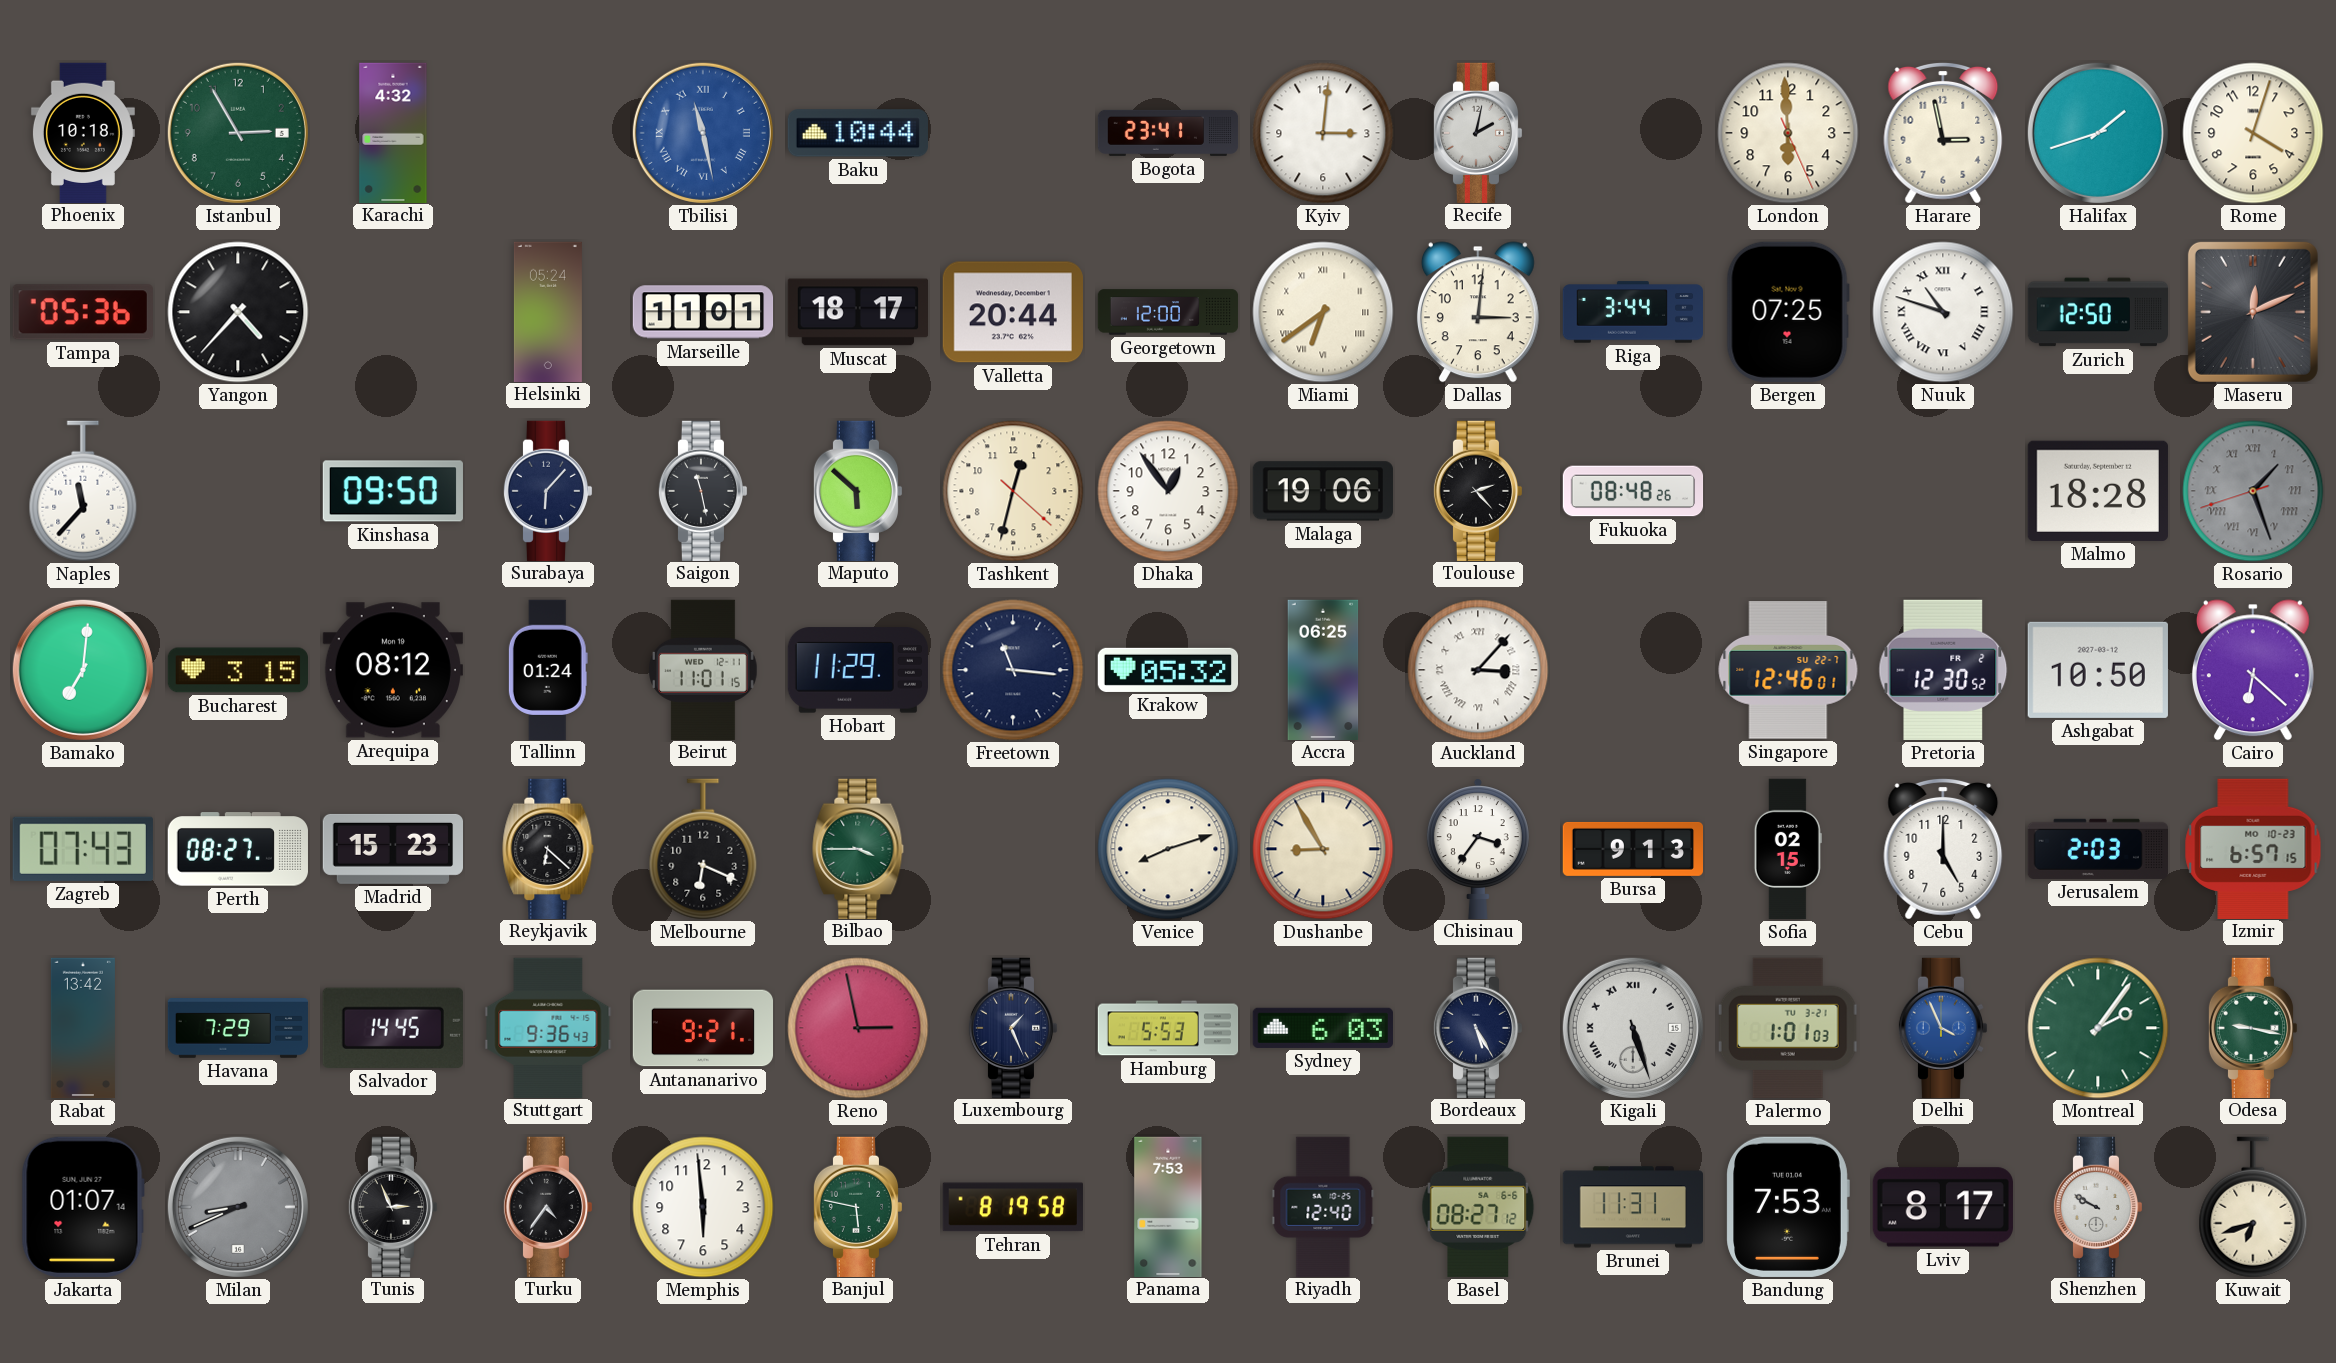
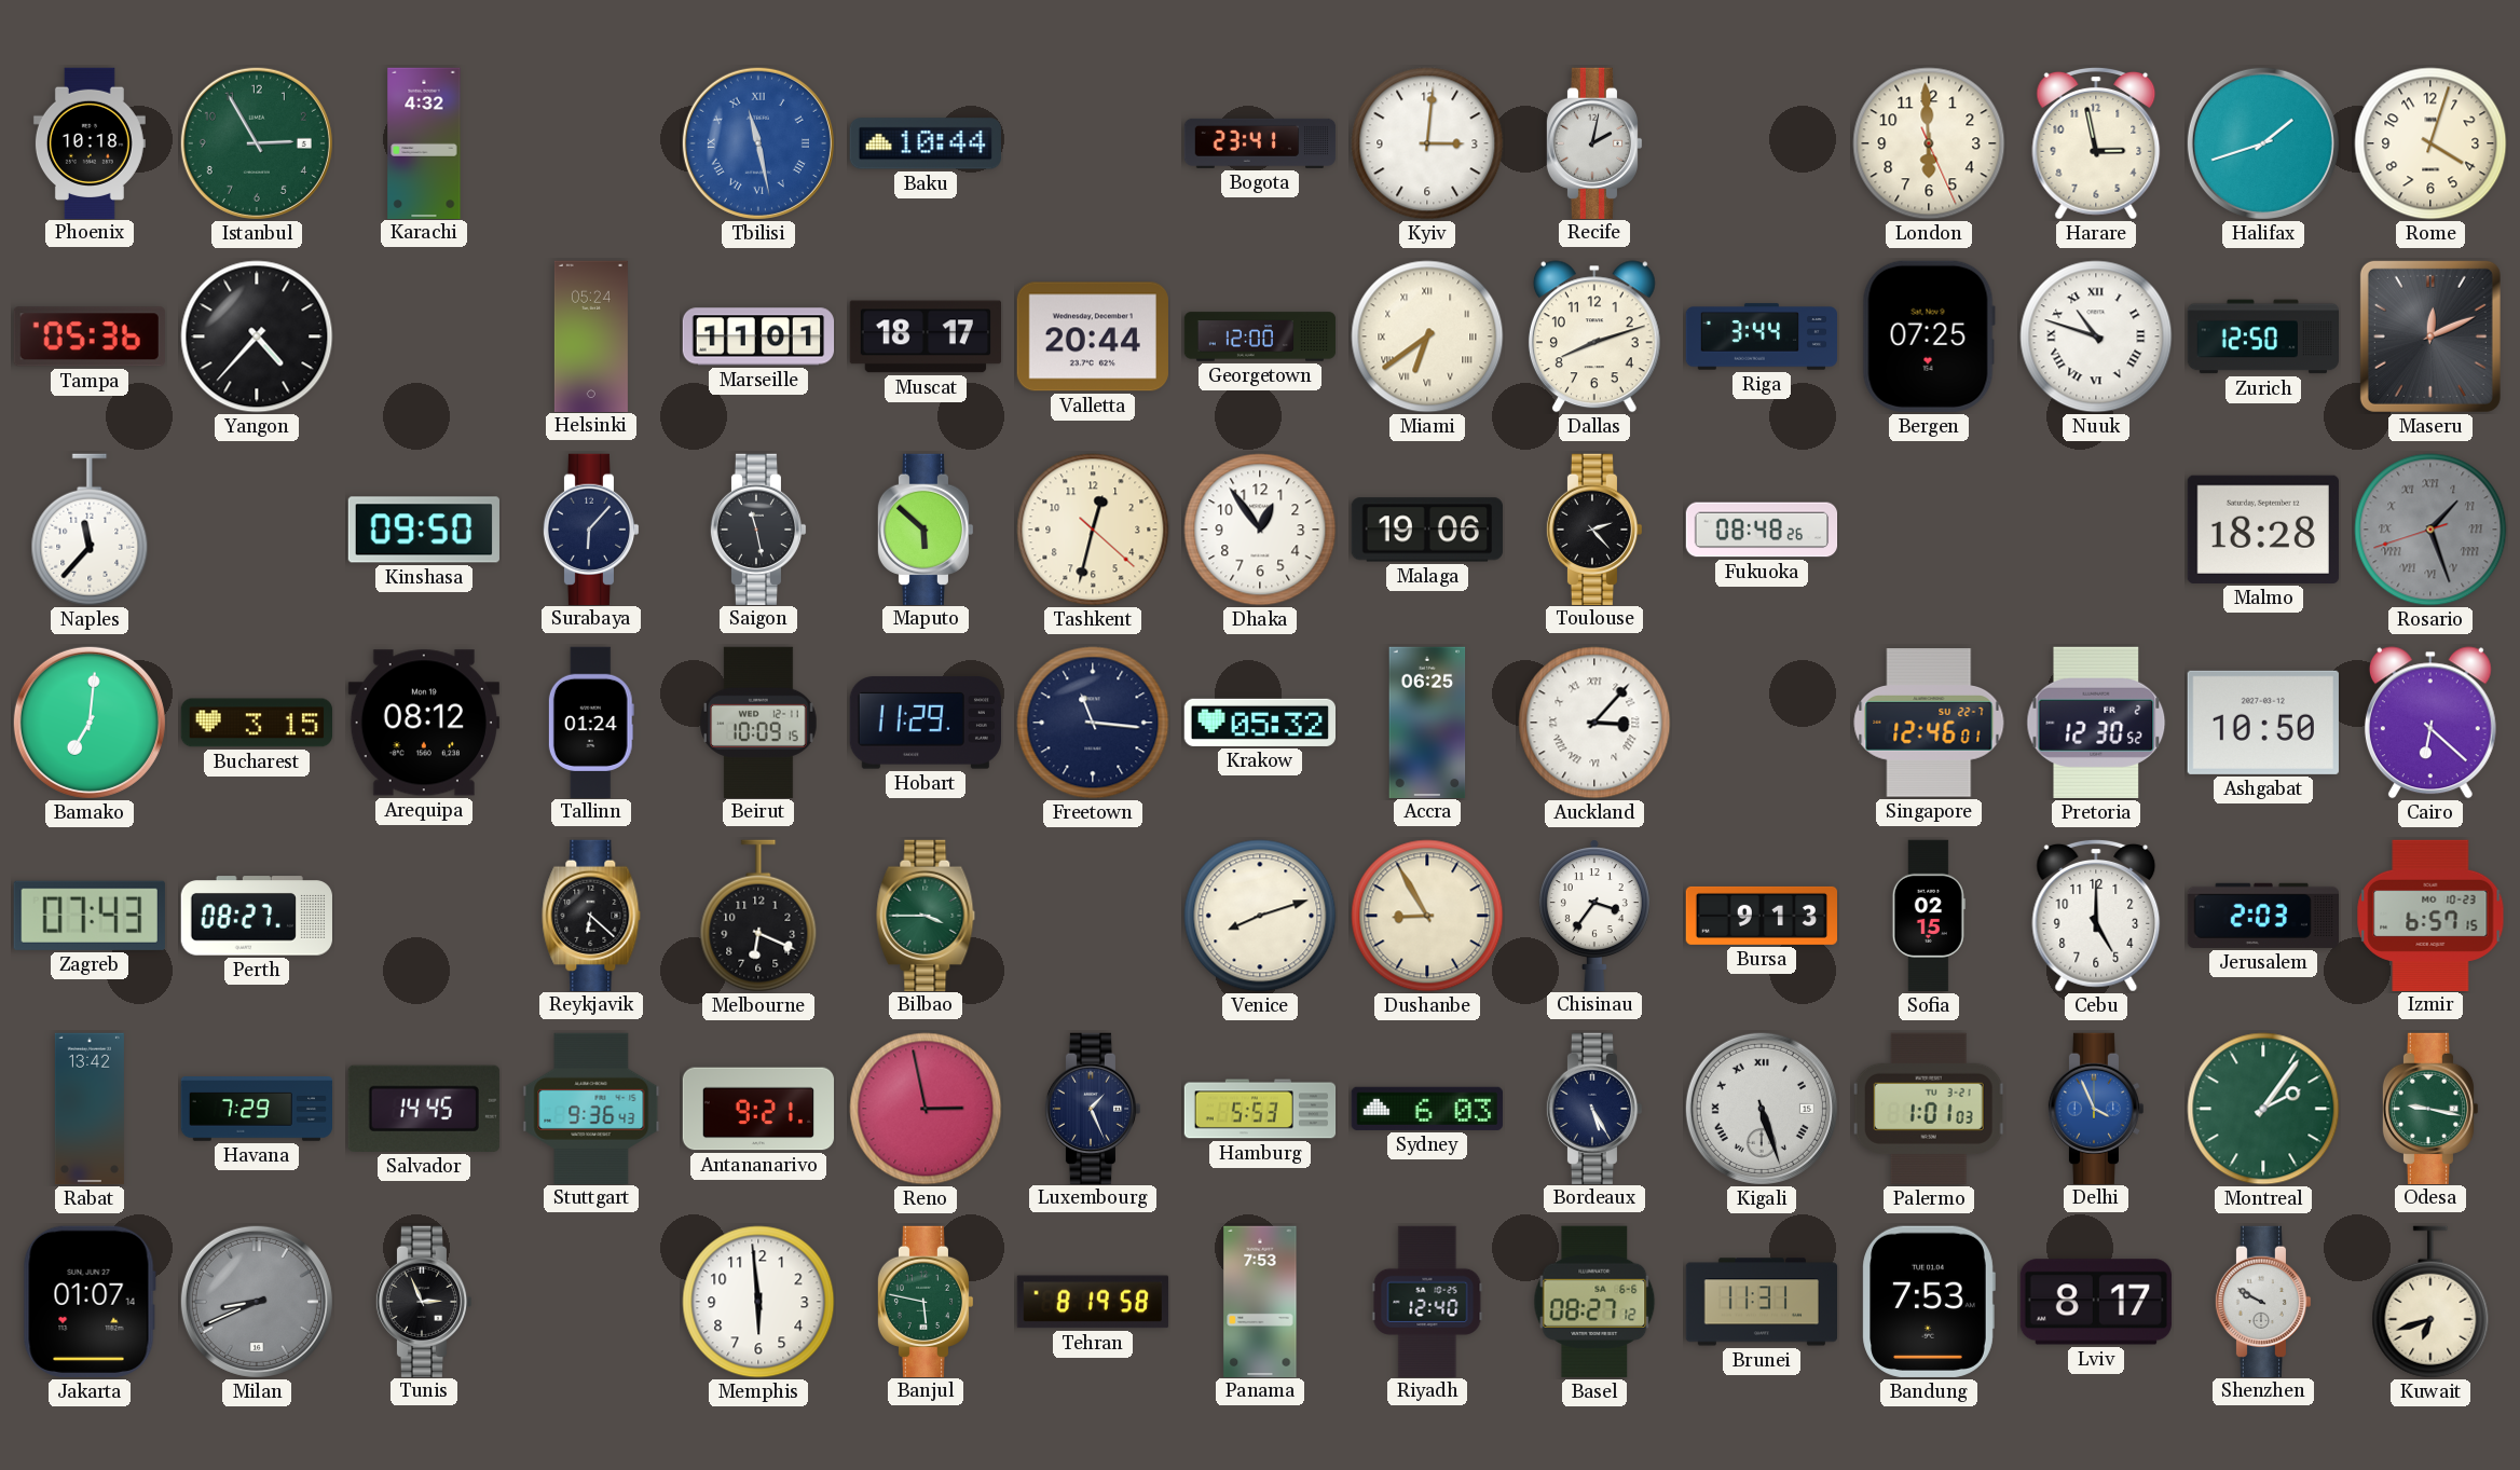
Dallas: 3:01 -> 8:12
Beirut: 11:01 -> 10:09
Madrid: 15:23 -> none
Turku: 4:36 -> none
